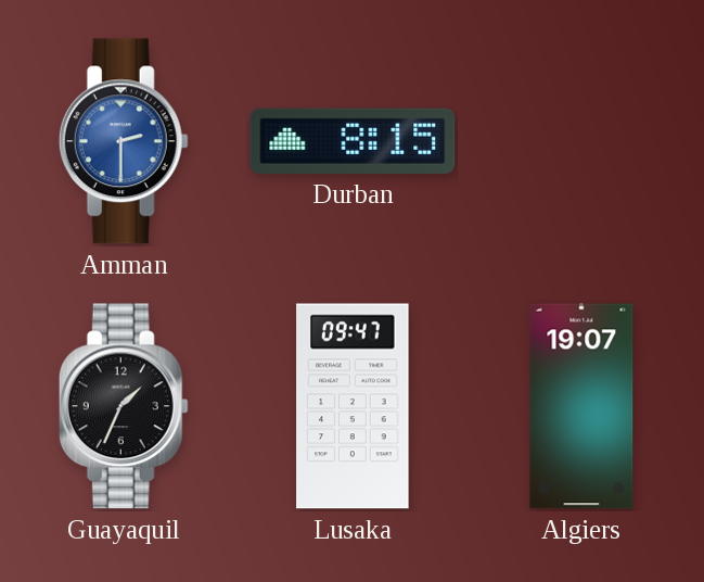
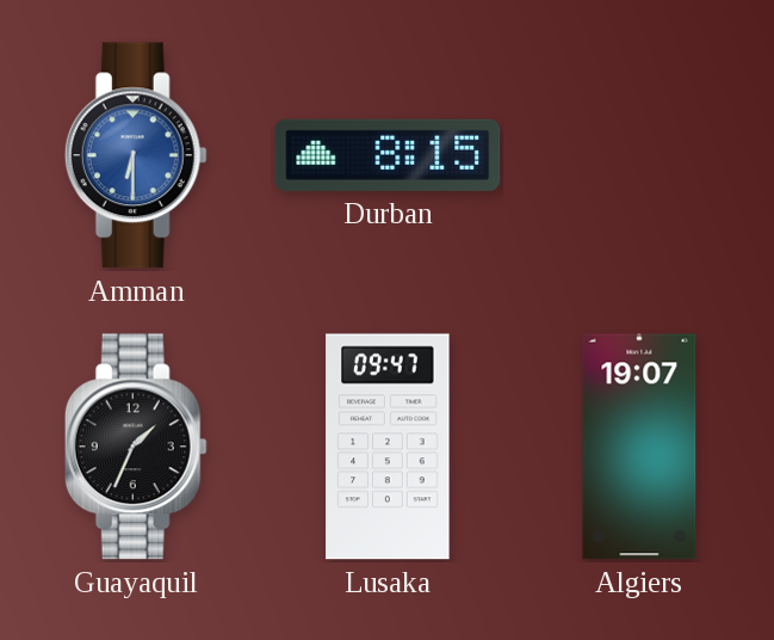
Amman: 2:30 -> 6:30
